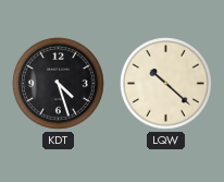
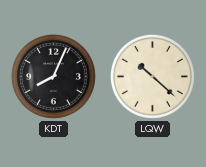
KDT: 4:27 -> 8:04
